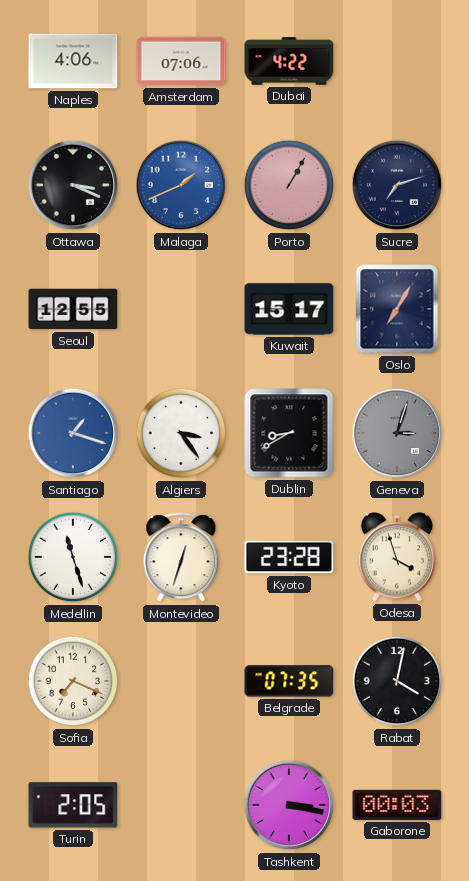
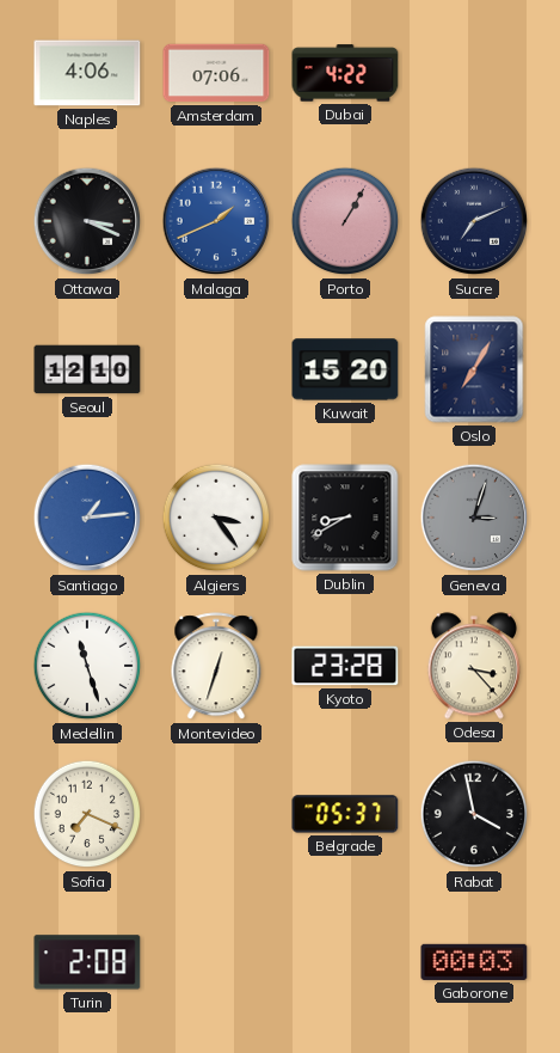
Sucre: 7:12 -> 7:11
Seoul: 12:55 -> 12:10
Kuwait: 15:17 -> 15:20
Santiago: 1:18 -> 1:14
Odesa: 3:57 -> 3:23
Belgrade: 07:35 -> 05:37
Rabat: 4:02 -> 3:58
Turin: 2:05 -> 2:08
Tashkent: 3:17 -> none
